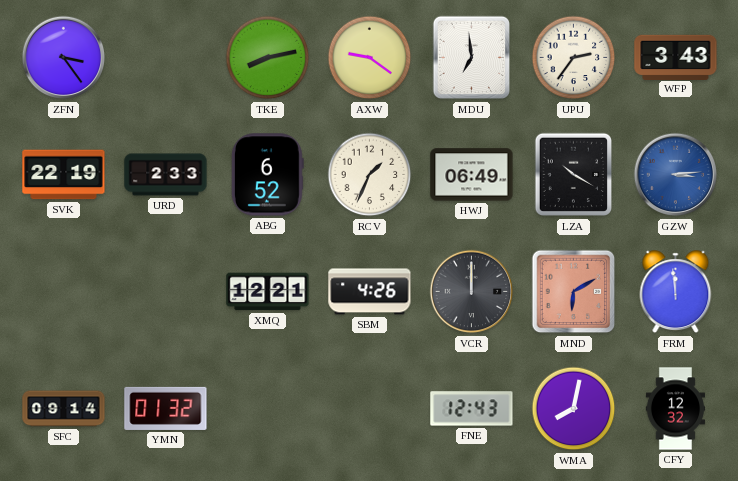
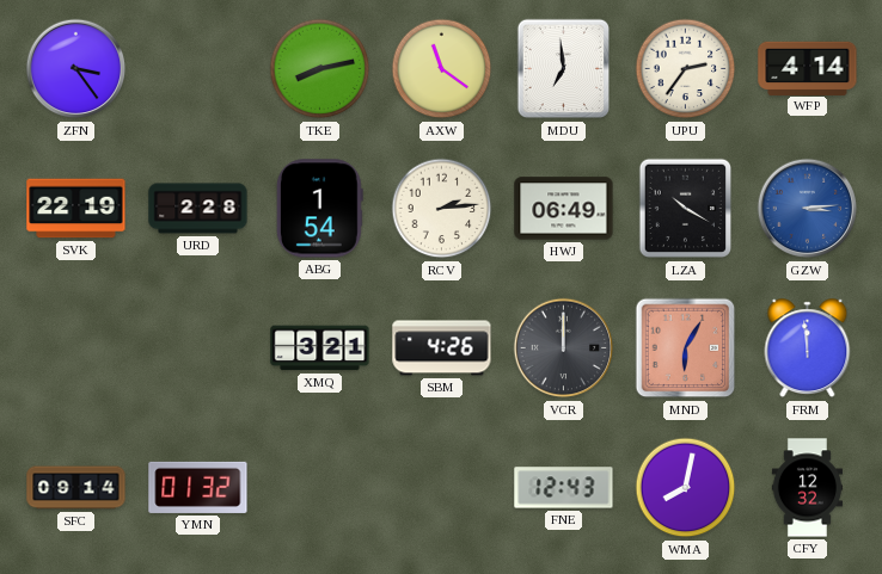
AXW: 9:21 -> 11:21
WFP: 3:43 -> 4:14
URD: 2:33 -> 2:28
ABG: 6:52 -> 1:54
RCV: 1:34 -> 2:14
XMQ: 12:21 -> 3:21
MND: 6:10 -> 6:05
